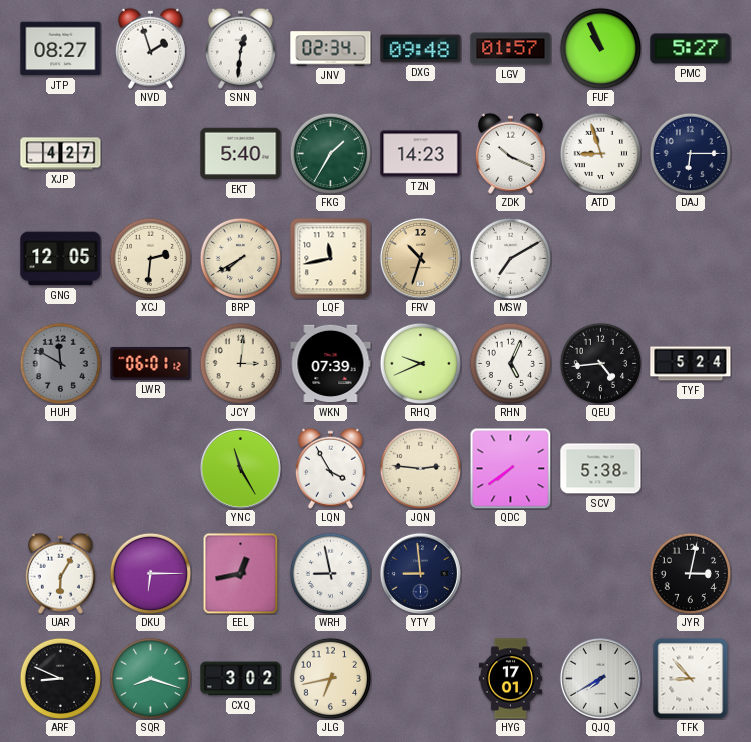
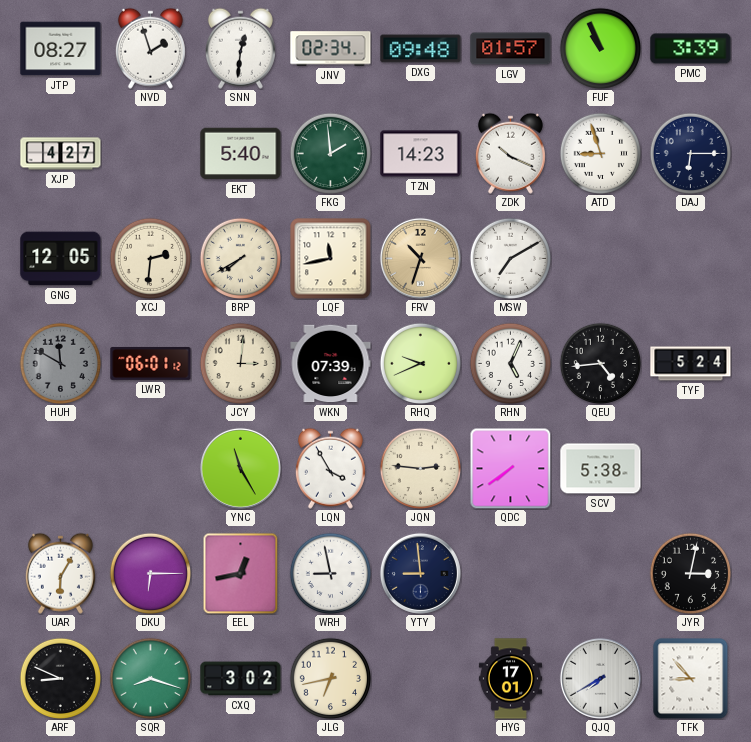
PMC: 5:27 -> 3:39
FKG: 1:35 -> 1:59
